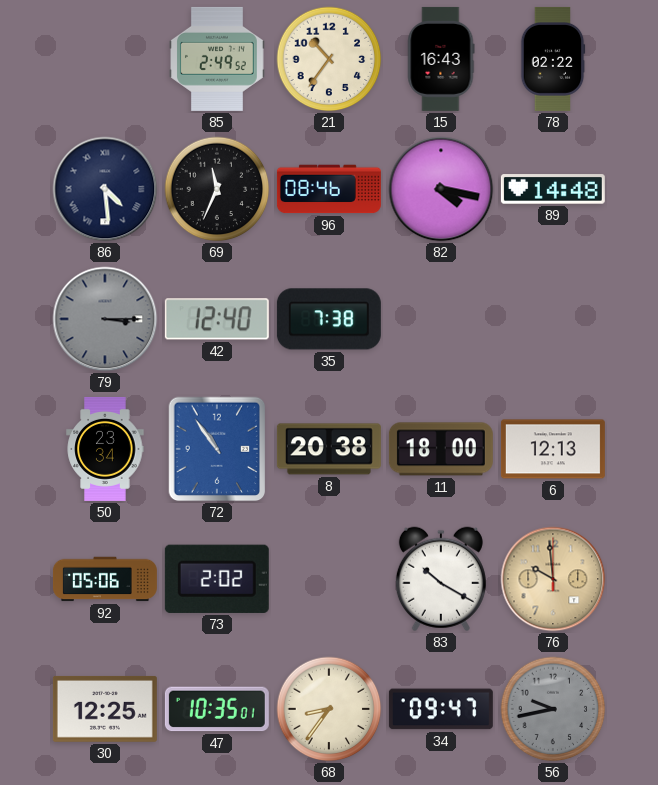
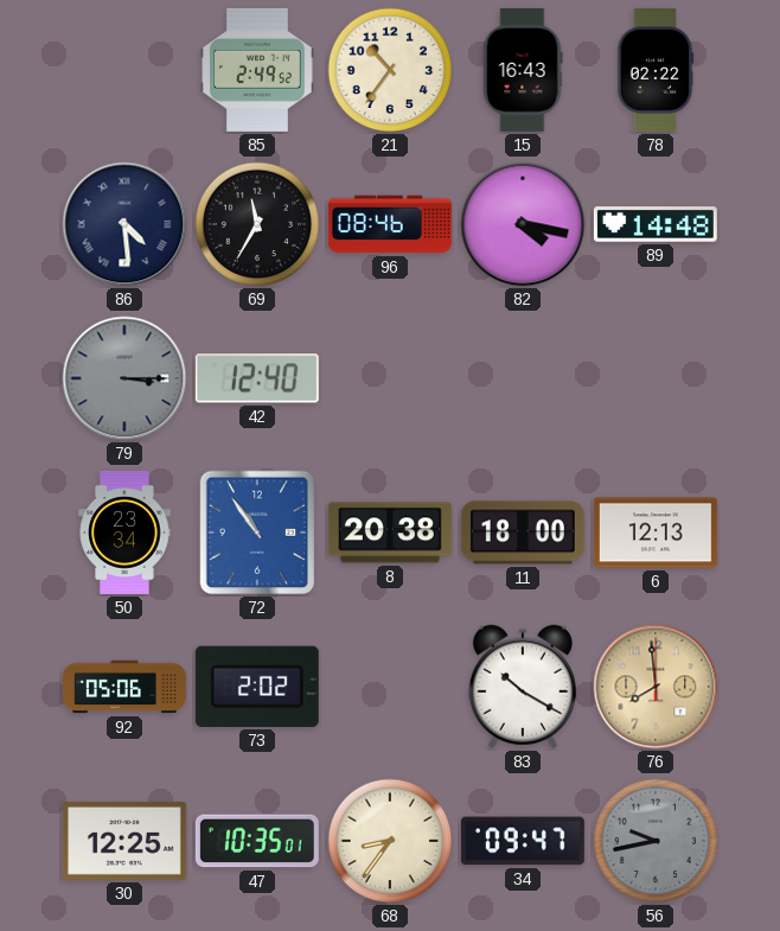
69: 11:34 -> 11:35
35: 7:38 -> none
76: 9:59 -> 7:59
